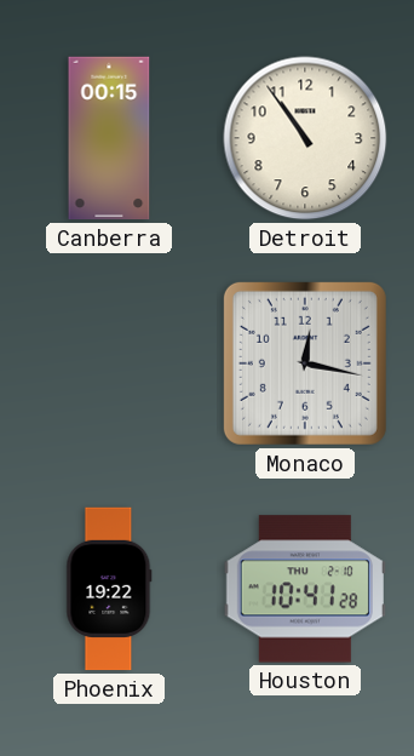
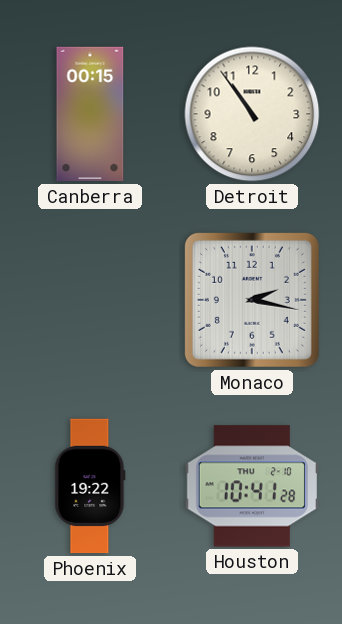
Monaco: 12:17 -> 2:17
